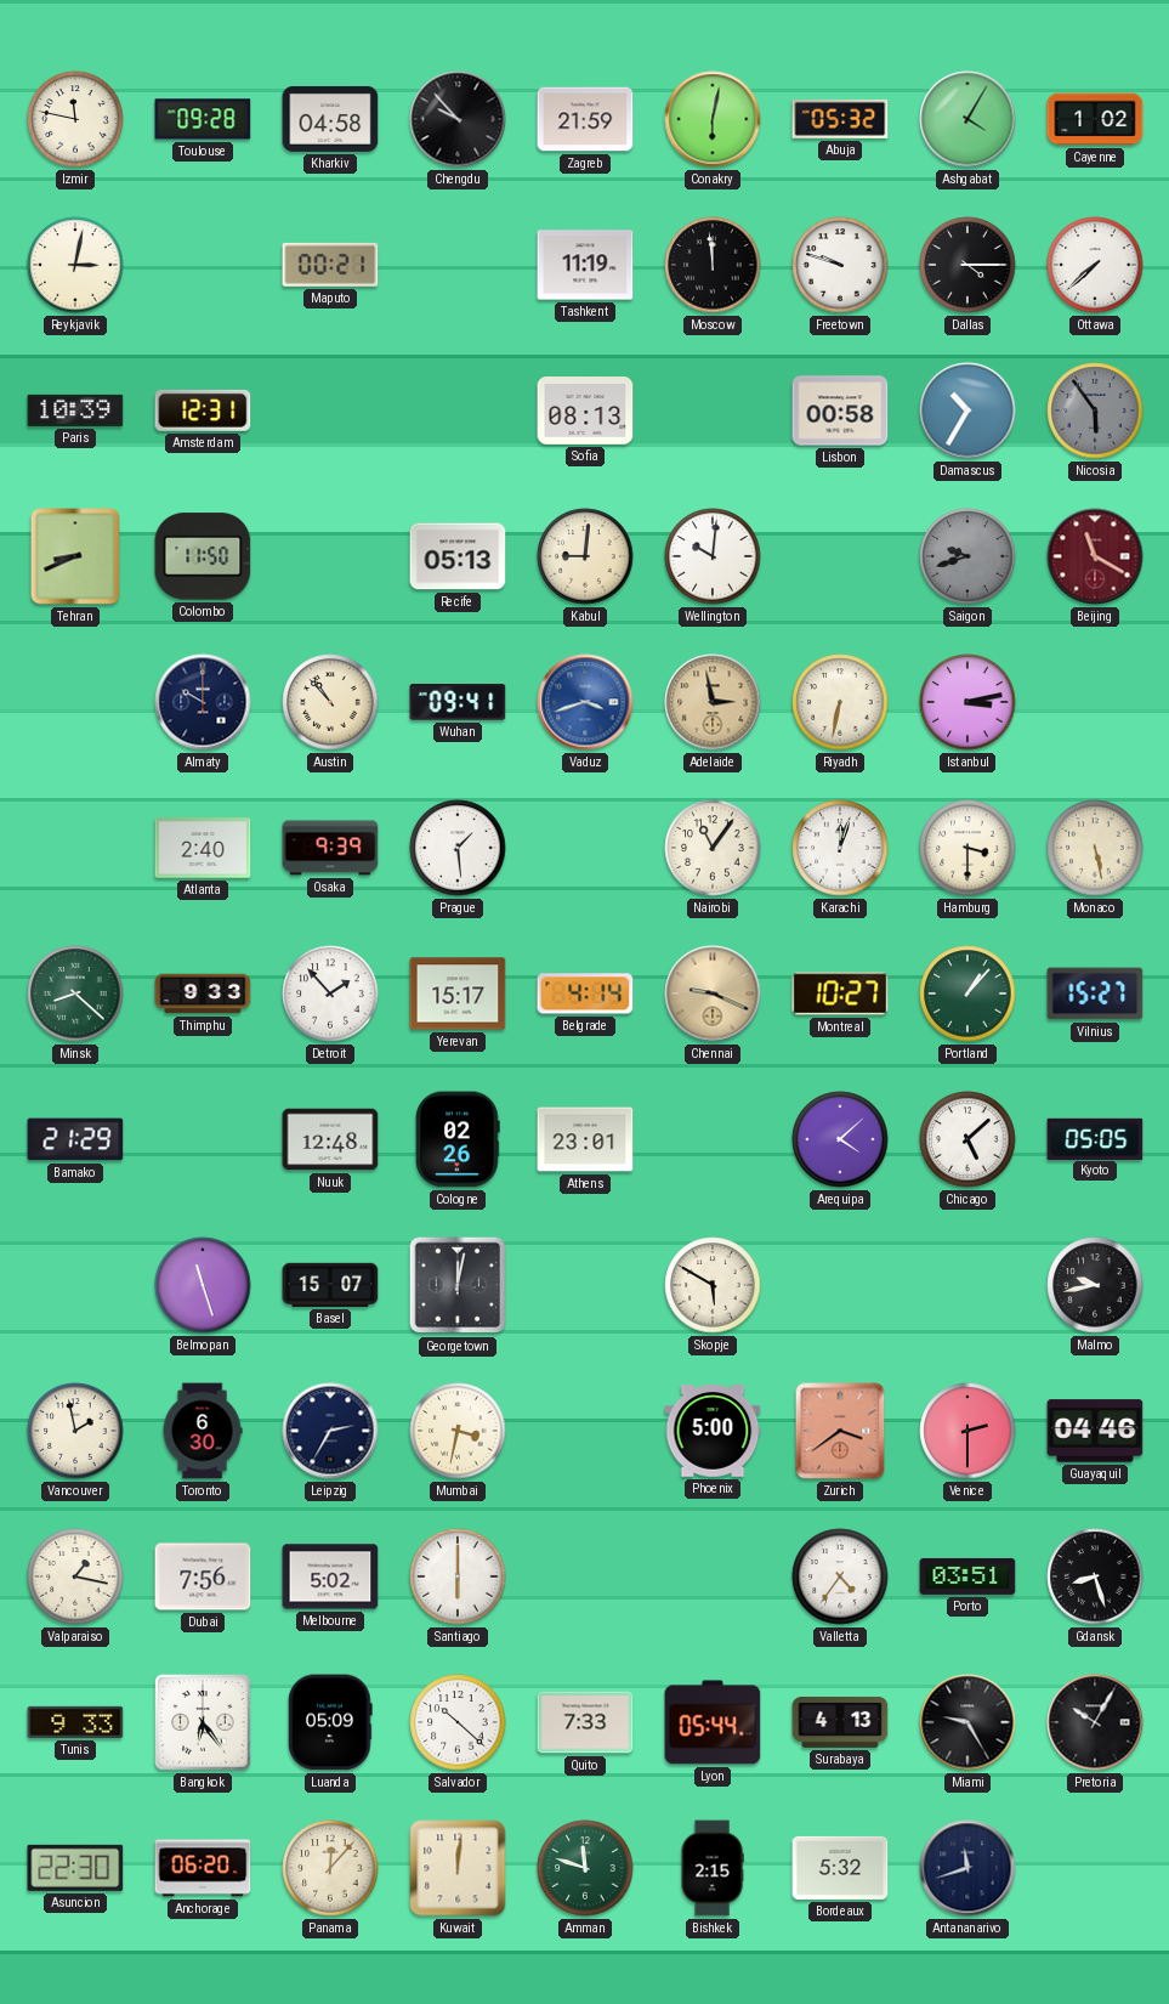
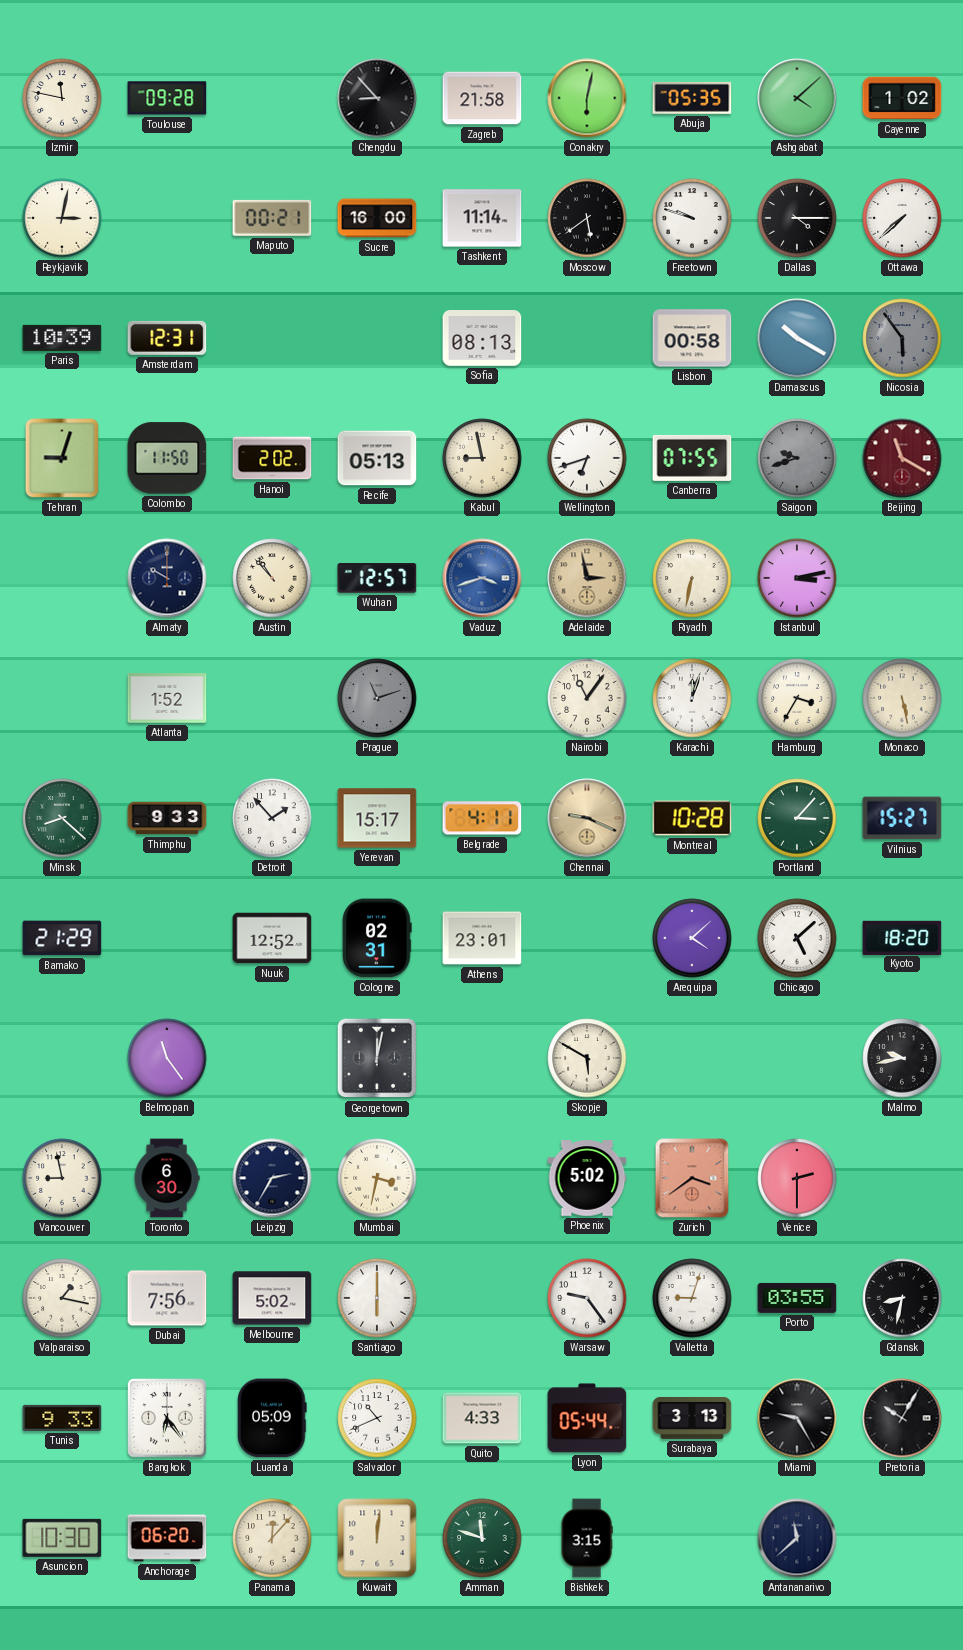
Kharkiv: 04:58 -> none
Chengdu: 9:53 -> 8:53
Zagreb: 21:59 -> 21:58
Abuja: 05:32 -> 05:35
Ashgabat: 4:05 -> 4:08
Sucre: none -> 16:00
Tashkent: 11:19 -> 11:14
Moscow: 11:59 -> 5:39
Damascus: 10:35 -> 10:20
Tehran: 8:41 -> 9:03
Hanoi: none -> 2:02
Kabul: 9:01 -> 8:58
Wellington: 10:01 -> 6:42
Canberra: none -> 07:55
Wuhan: 09:41 -> 12:57
Atlanta: 2:40 -> 1:52
Osaka: 9:39 -> none
Prague: 1:29 -> 11:12
Prague dial: white -> grey
Hamburg: 3:30 -> 3:35
Belgrade: 4:14 -> 4:11
Montreal: 10:27 -> 10:28
Portland: 1:07 -> 3:07
Nuuk: 12:48 -> 12:52
Cologne: 02:26 -> 02:31
Kyoto: 05:05 -> 18:20
Belmopan: 11:27 -> 11:24
Basel: 15:07 -> none
Vancouver: 1:58 -> 8:58
Phoenix: 5:00 -> 5:02
Guayaquil: 04:46 -> none
Warsaw: none -> 9:24
Valletta: 4:36 -> 9:03
Porto: 03:51 -> 03:55
Gdansk: 8:27 -> 8:32
Salvador: 10:22 -> 10:41
Quito: 7:33 -> 4:33
Surabaya: 4:13 -> 3:13
Asuncion: 22:30 -> 10:30
Bishkek: 2:15 -> 3:15
Bordeaux: 5:32 -> none
Antananarivo: 11:42 -> 11:38
